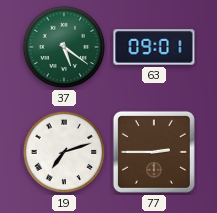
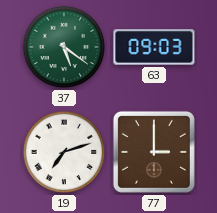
63: 09:01 -> 09:03
77: 2:45 -> 3:00
